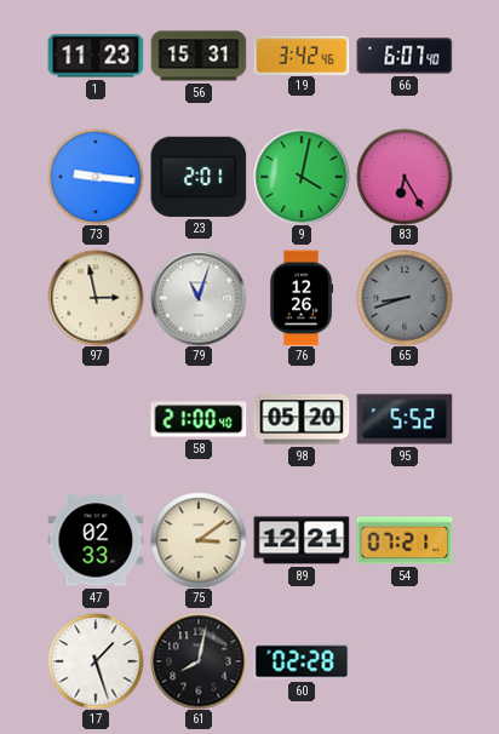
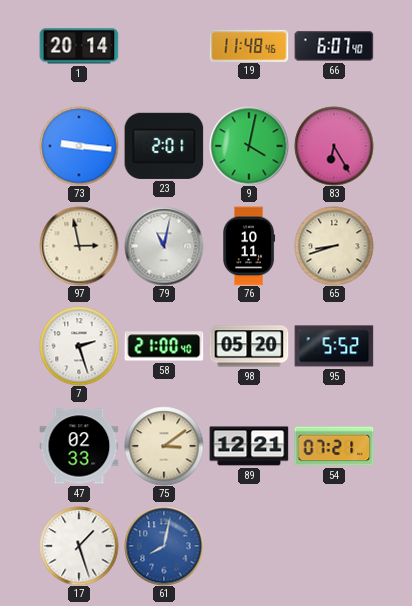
1: 11:23 -> 20:14
56: 15:31 -> none
19: 3:42 -> 11:48
79: 11:03 -> 11:02
76: 12:26 -> 10:11
65 dial: grey -> cream
7: none -> 2:27
61 dial: black -> blue
60: 02:28 -> none
